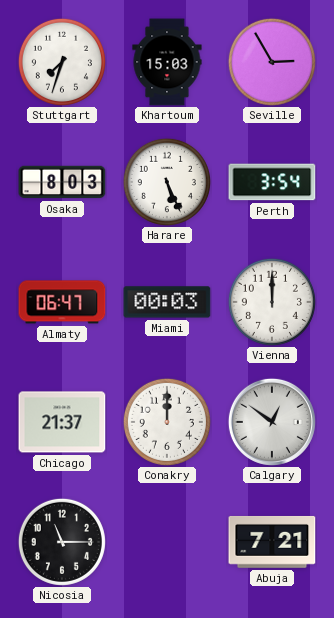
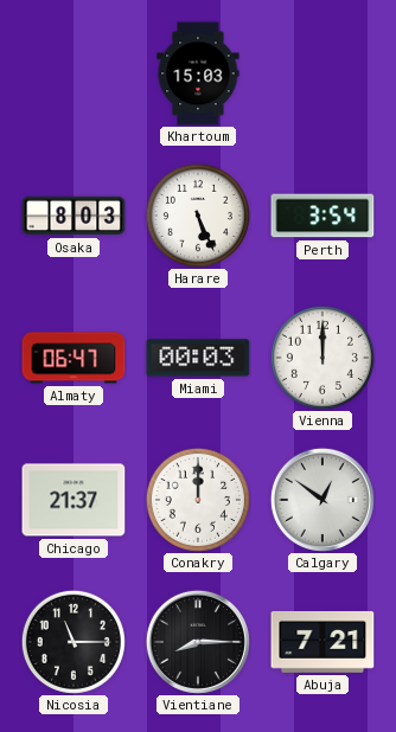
Stuttgart: 7:33 -> none
Seville: 2:55 -> none
Vientiane: none -> 8:15
